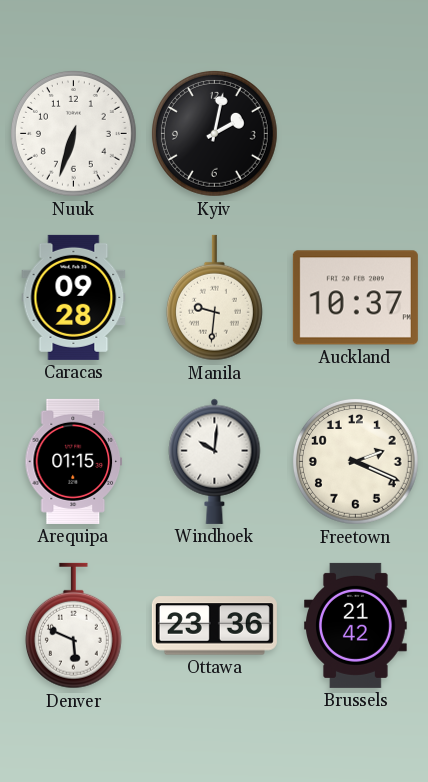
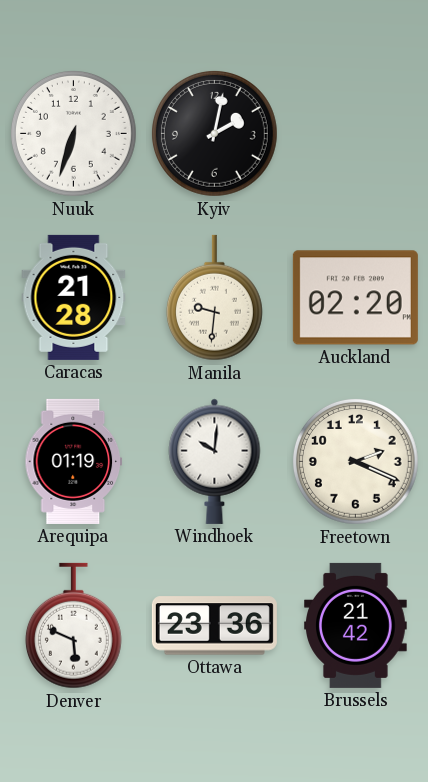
Caracas: 09:28 -> 21:28
Auckland: 10:37 -> 02:20
Arequipa: 01:15 -> 01:19
